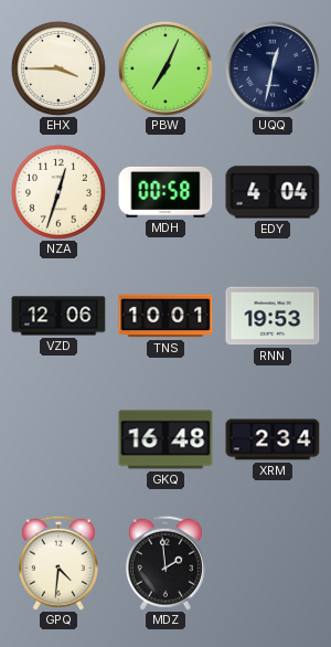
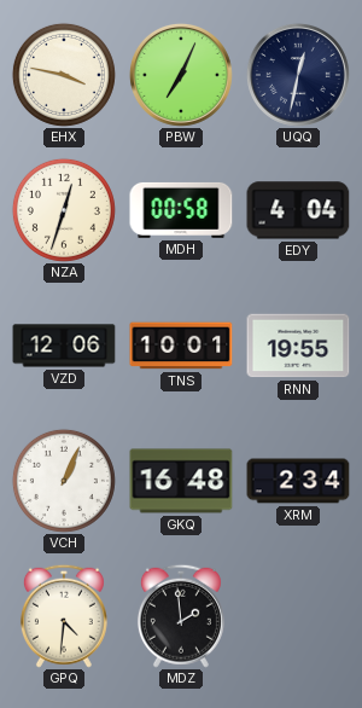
EHX: 3:45 -> 3:47
RNN: 19:53 -> 19:55
VCH: none -> 1:04
